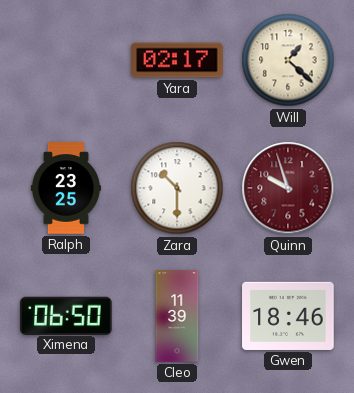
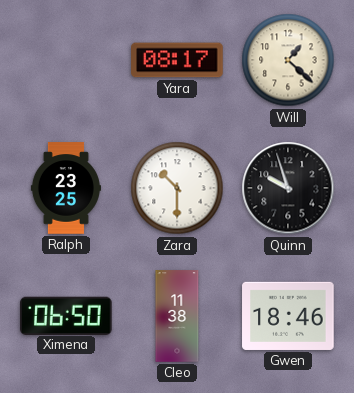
Yara: 02:17 -> 08:17
Quinn dial: burgundy -> black
Cleo: 11:39 -> 11:38
